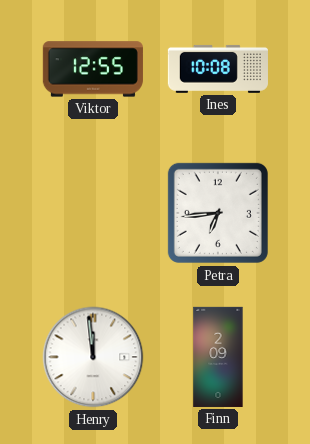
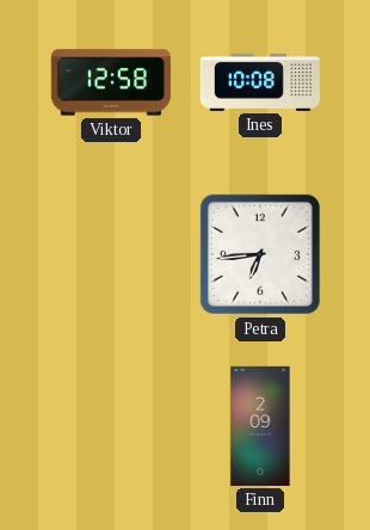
Viktor: 12:55 -> 12:58
Henry: 11:59 -> none
